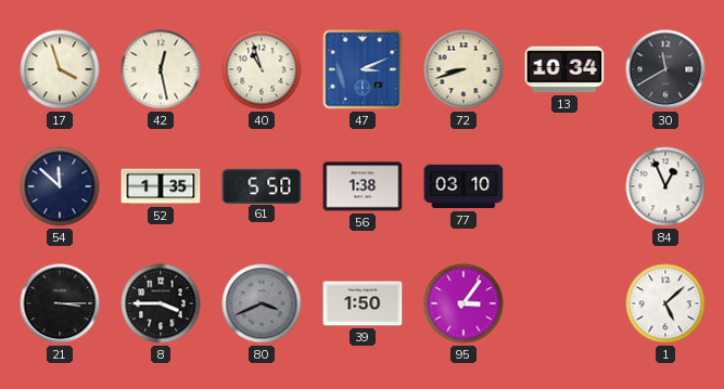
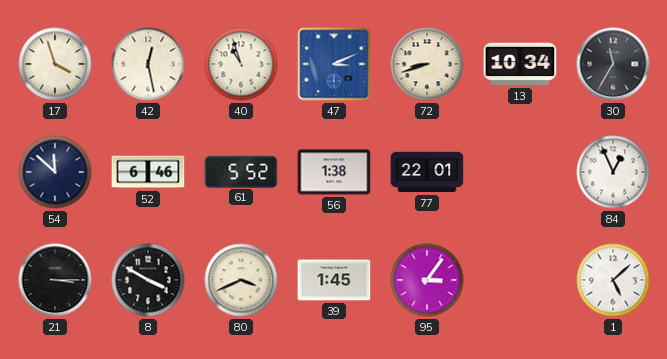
30: 11:40 -> 11:35
52: 1:35 -> 6:46
61: 5:50 -> 5:52
77: 03:10 -> 22:01
8: 3:45 -> 3:50
80 dial: grey -> cream
39: 1:50 -> 1:45
